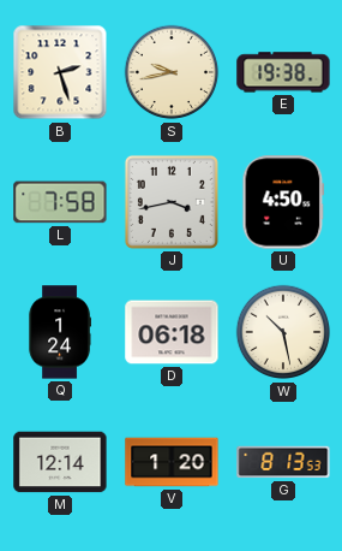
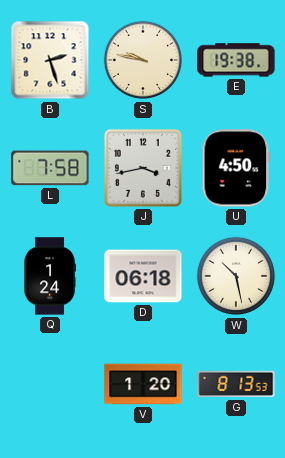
S: 9:43 -> 9:47
M: 12:14 -> none
